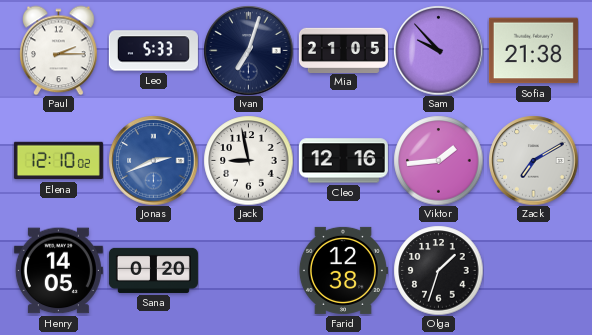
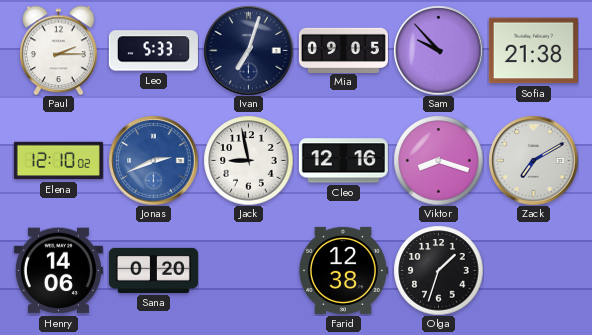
Mia: 21:05 -> 09:05
Viktor: 1:44 -> 8:18
Henry: 14:05 -> 14:06
